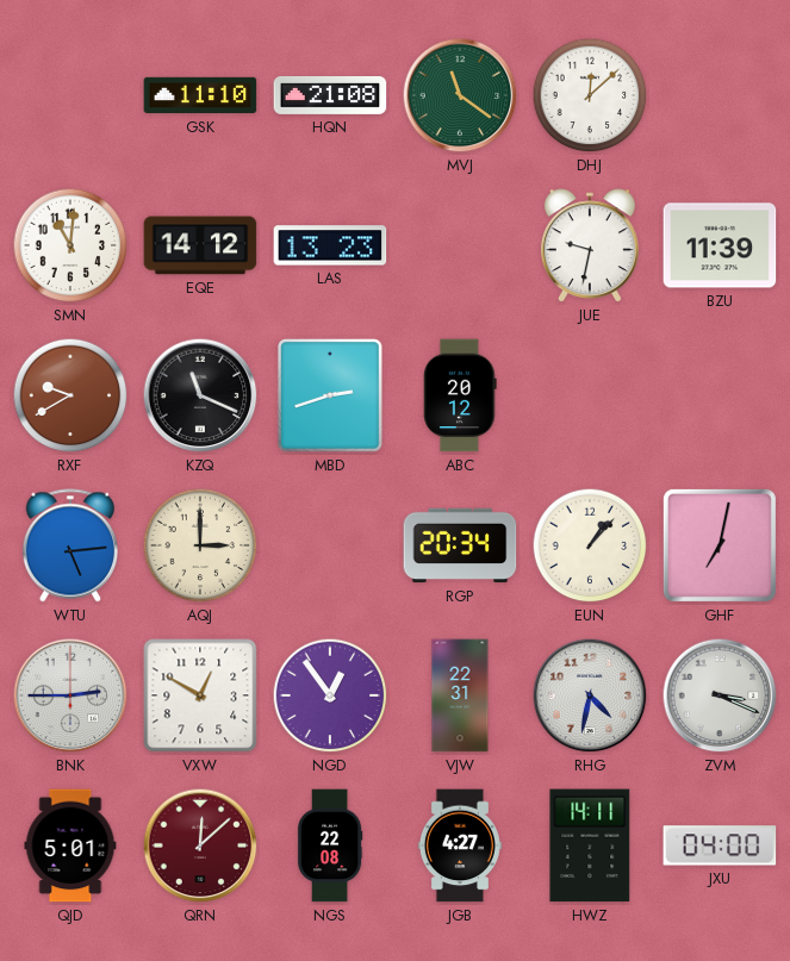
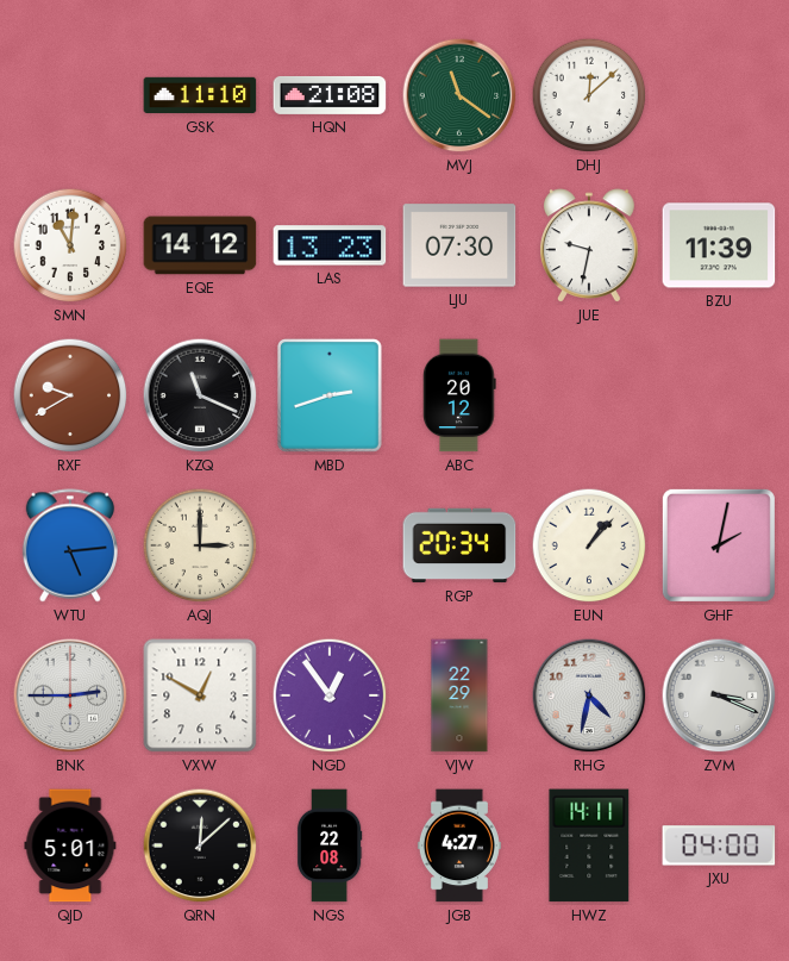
LJU: none -> 07:30
GHF: 7:02 -> 2:02
VJW: 22:31 -> 22:29
QRN dial: burgundy -> black
